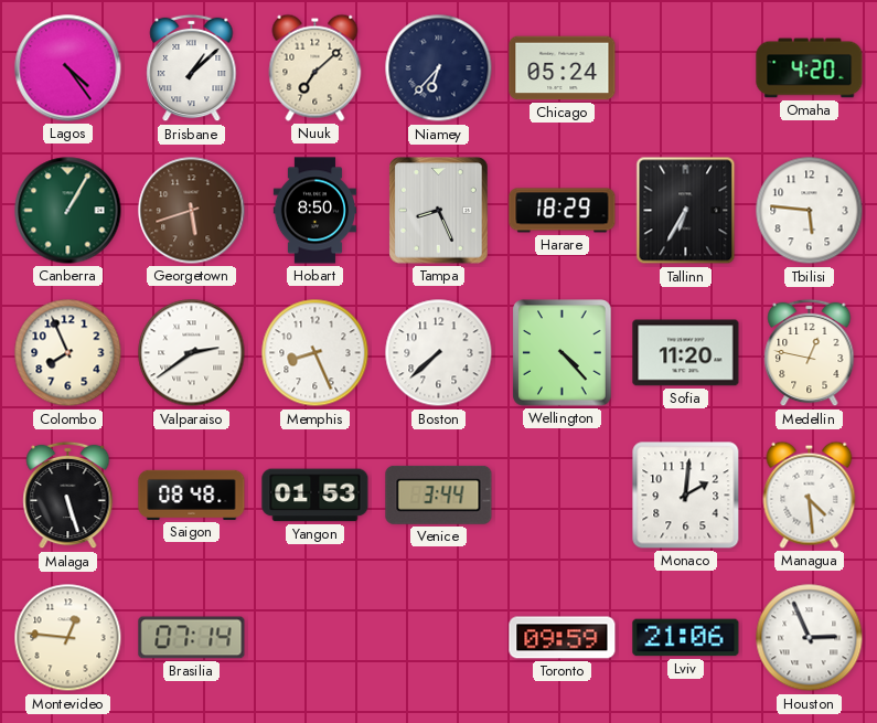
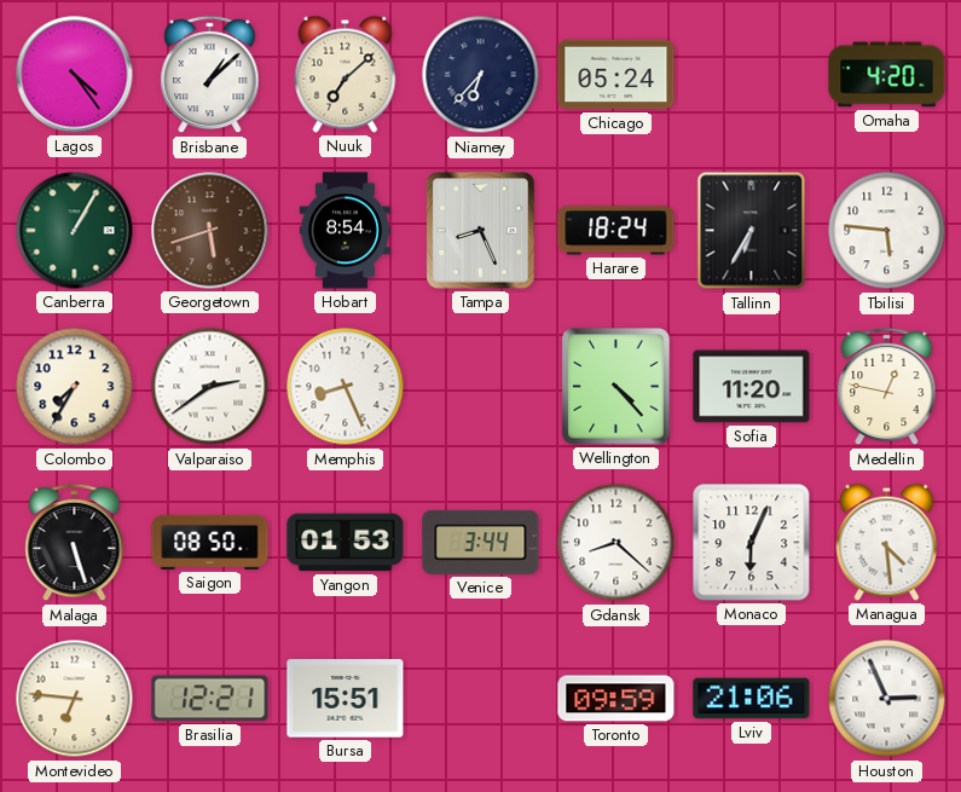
Hobart: 8:50 -> 8:54
Harare: 18:29 -> 18:24
Colombo: 7:56 -> 7:35
Boston: 7:38 -> none
Saigon: 08:48 -> 08:50
Gdansk: none -> 8:22
Monaco: 2:01 -> 6:04
Montevideo: 12:46 -> 6:46
Brasilia: 07:14 -> 12:21
Bursa: none -> 15:51
